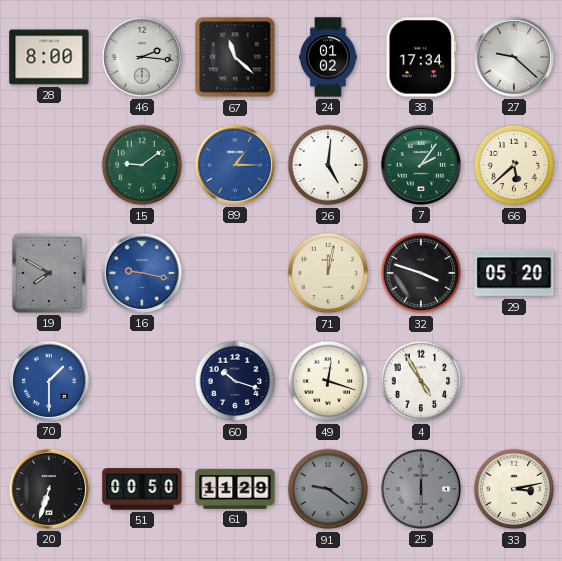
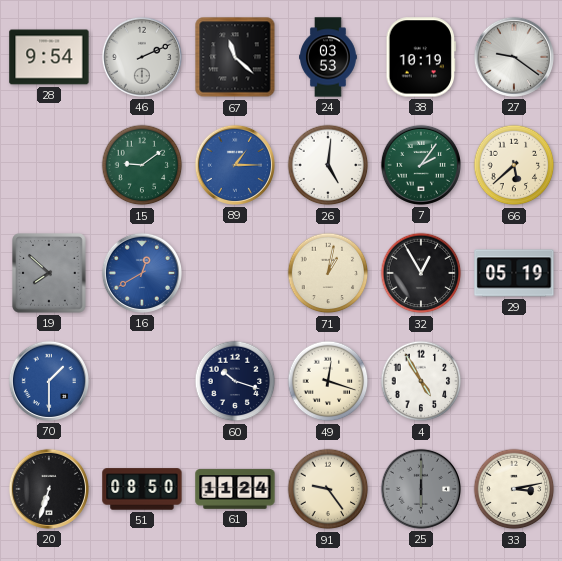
28: 8:00 -> 9:54
46: 2:16 -> 2:11
24: 01:02 -> 03:53
38: 17:34 -> 10:19
27: 9:22 -> 9:21
19: 7:50 -> 7:52
16: 9:17 -> 12:40
71: 12:02 -> 1:02
32: 3:48 -> 12:55
29: 05:20 -> 05:19
51: 00:50 -> 08:50
61: 11:29 -> 11:24
91: 9:21 -> 9:24
91 dial: grey -> cream
